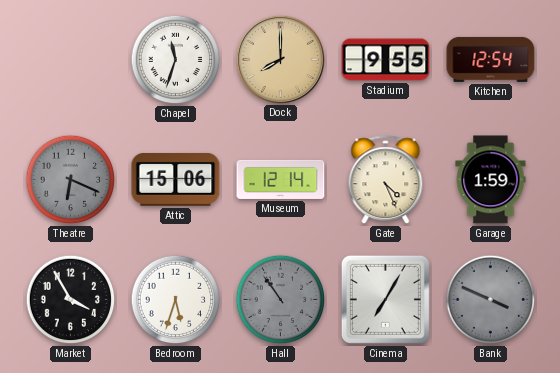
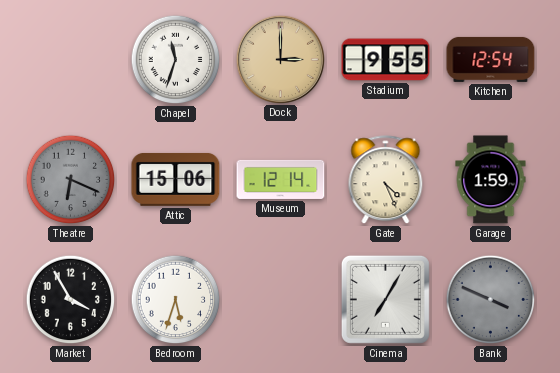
Dock: 8:00 -> 3:00
Hall: 10:54 -> none
